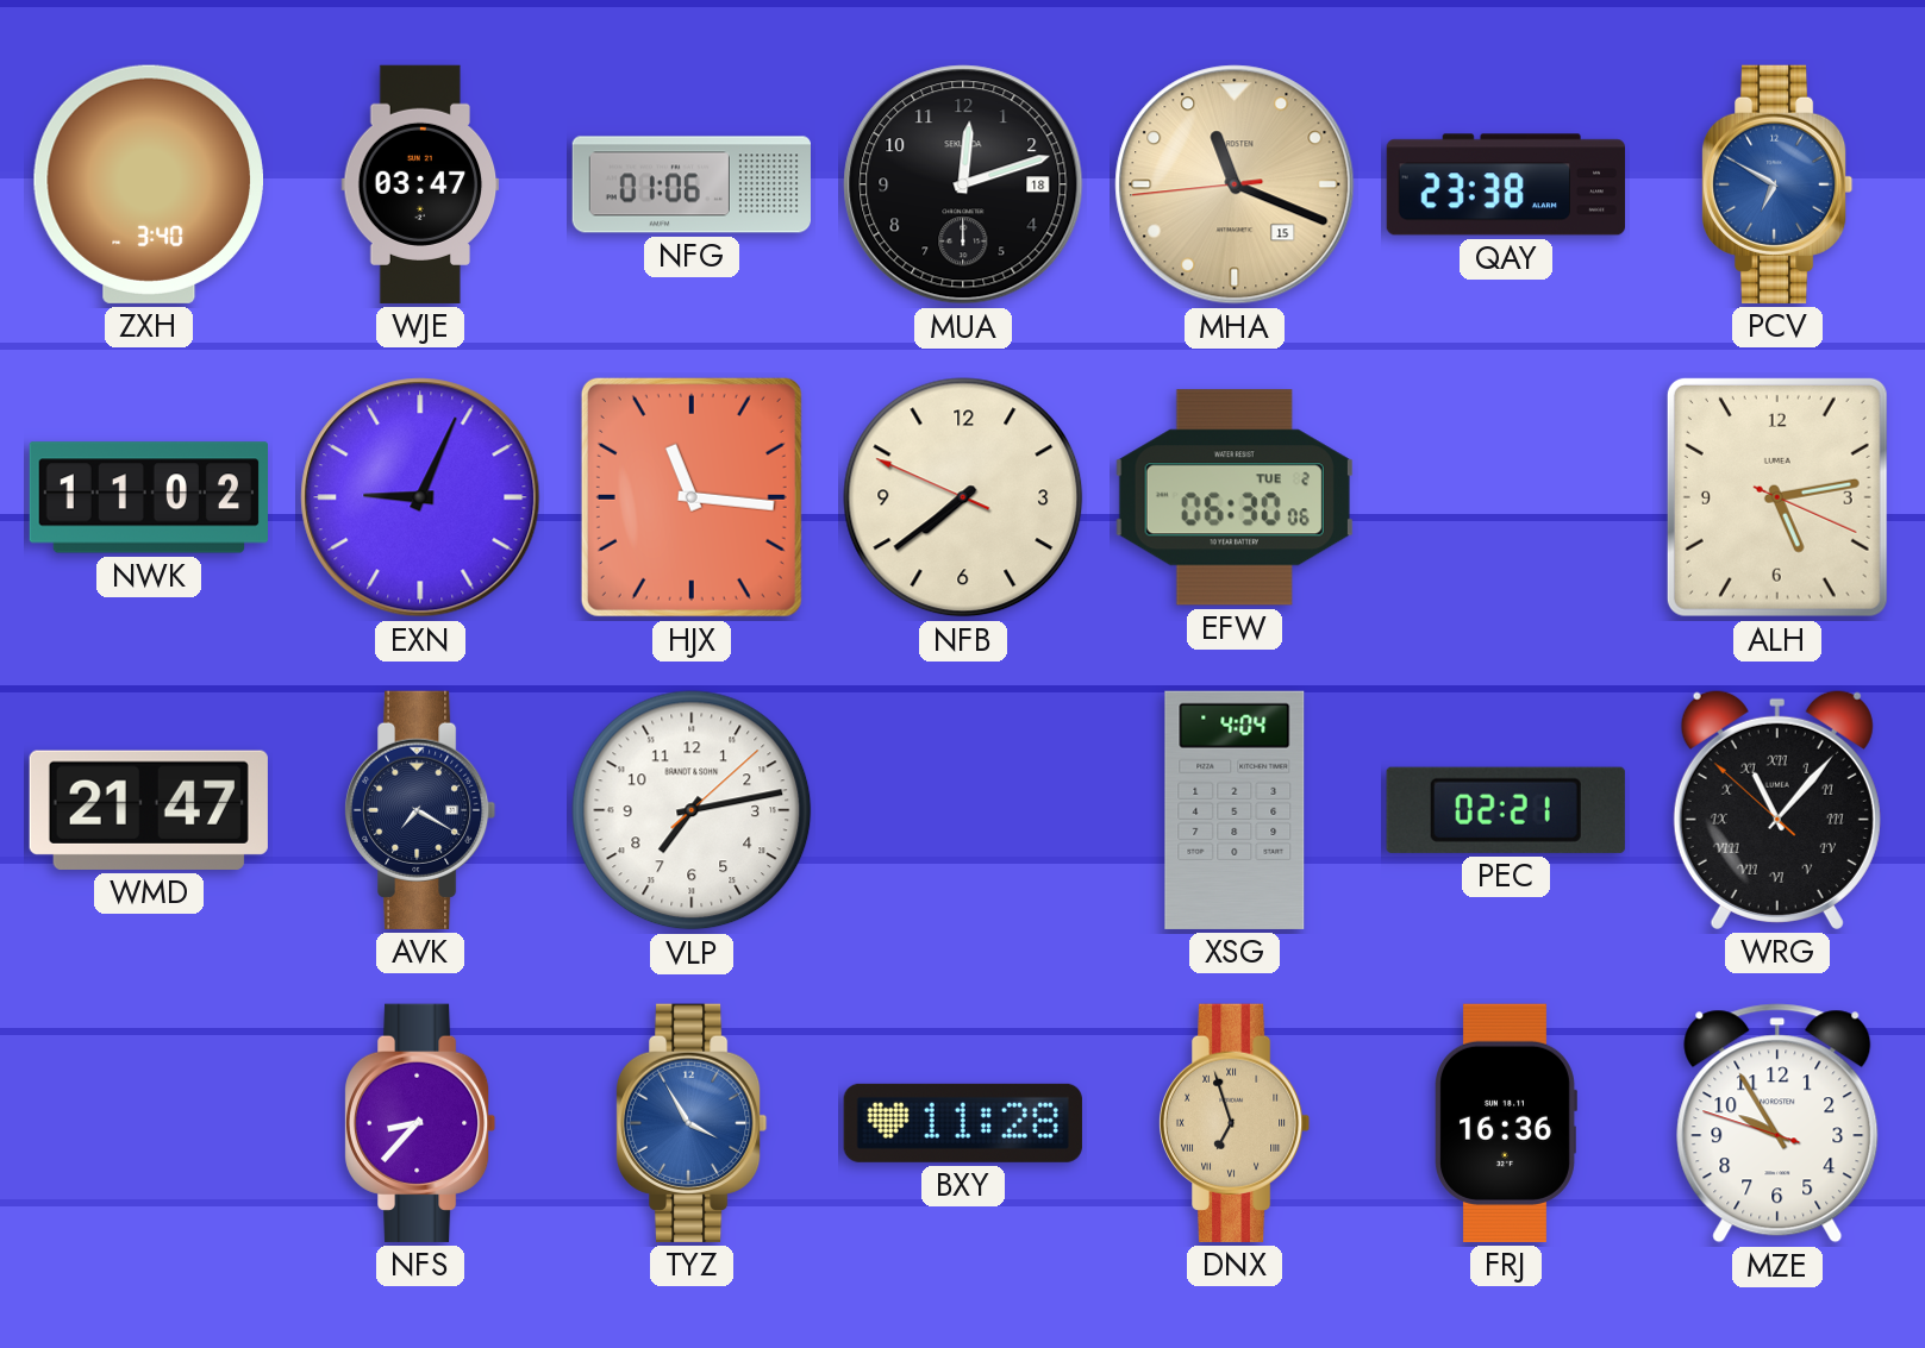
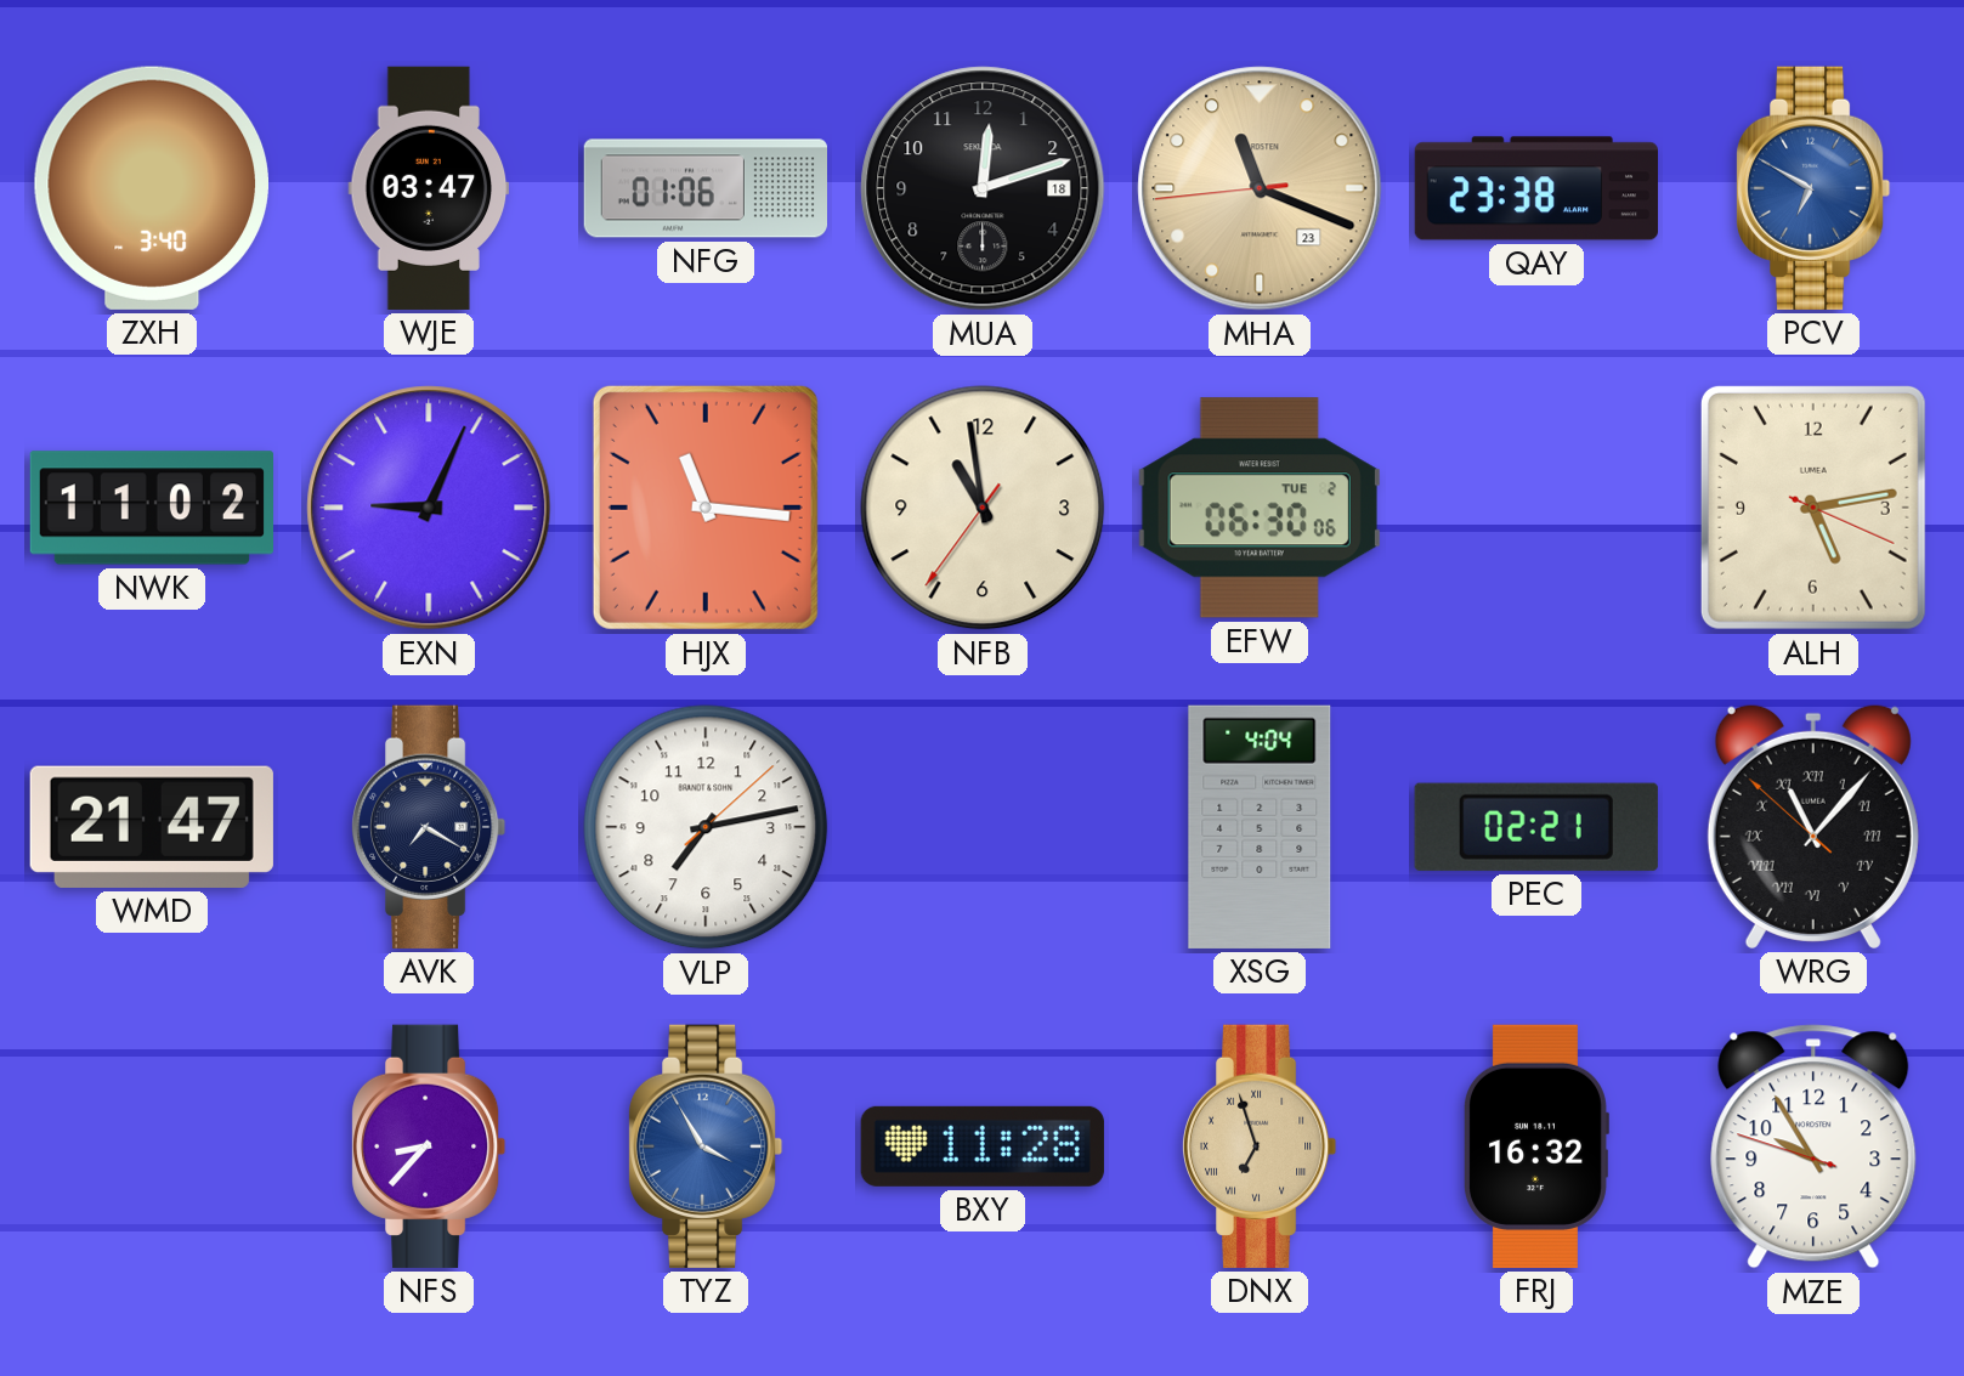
MHA date: 15 -> 23
NFB: 7:38 -> 10:58
FRJ: 16:36 -> 16:32
